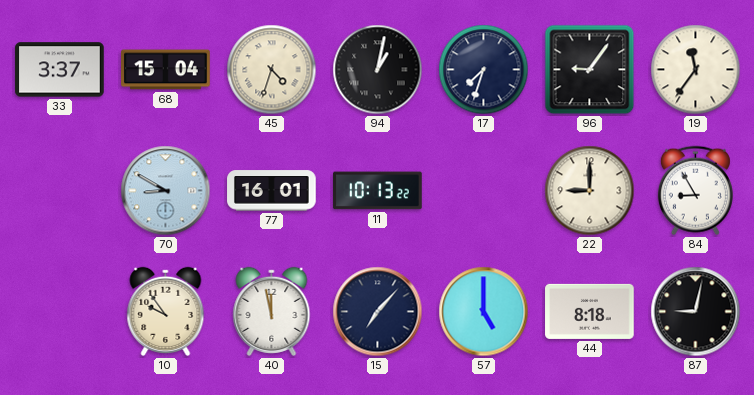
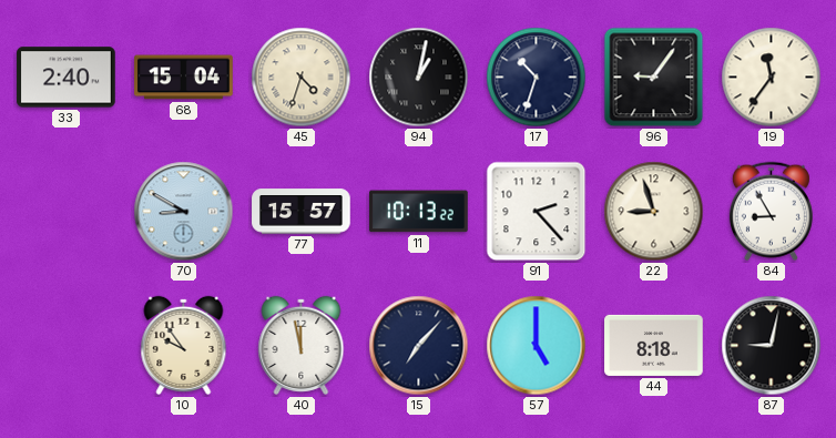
33: 3:37 -> 2:40
17: 7:33 -> 10:33
77: 16:01 -> 15:57
91: none -> 2:23
22: 9:00 -> 8:57
